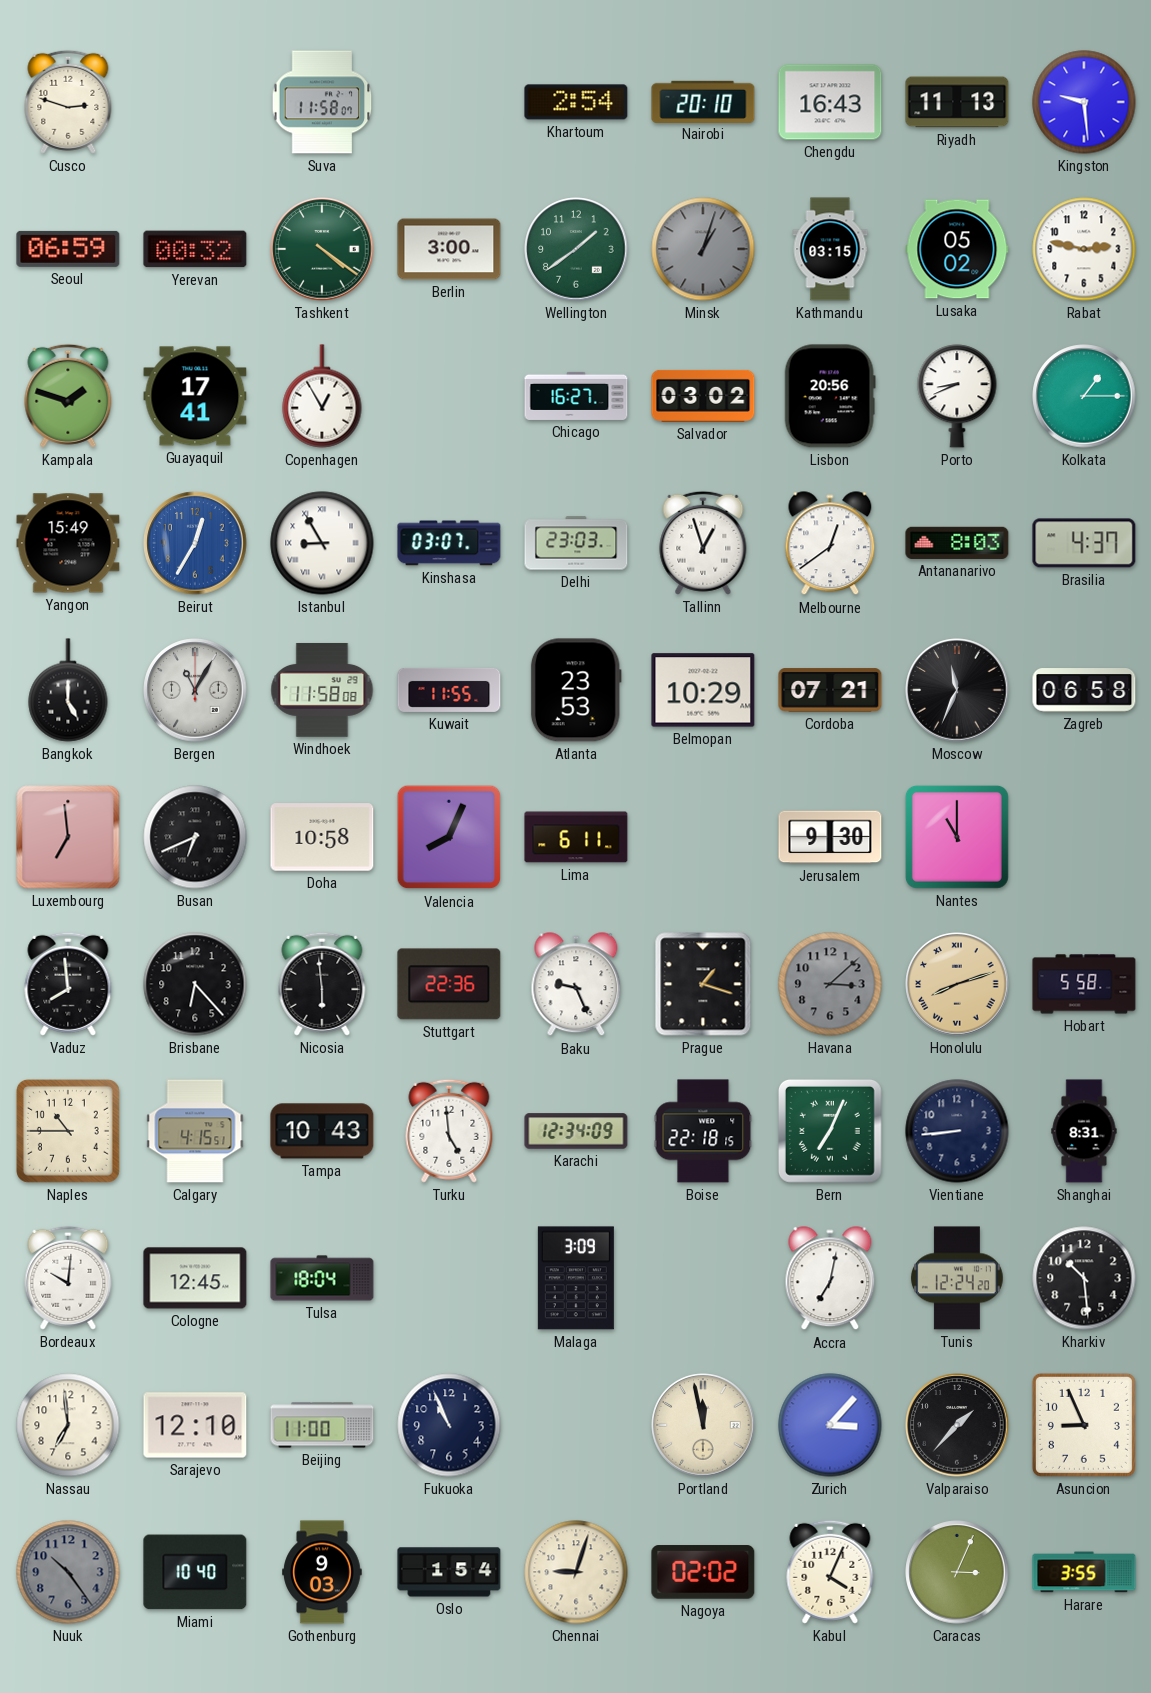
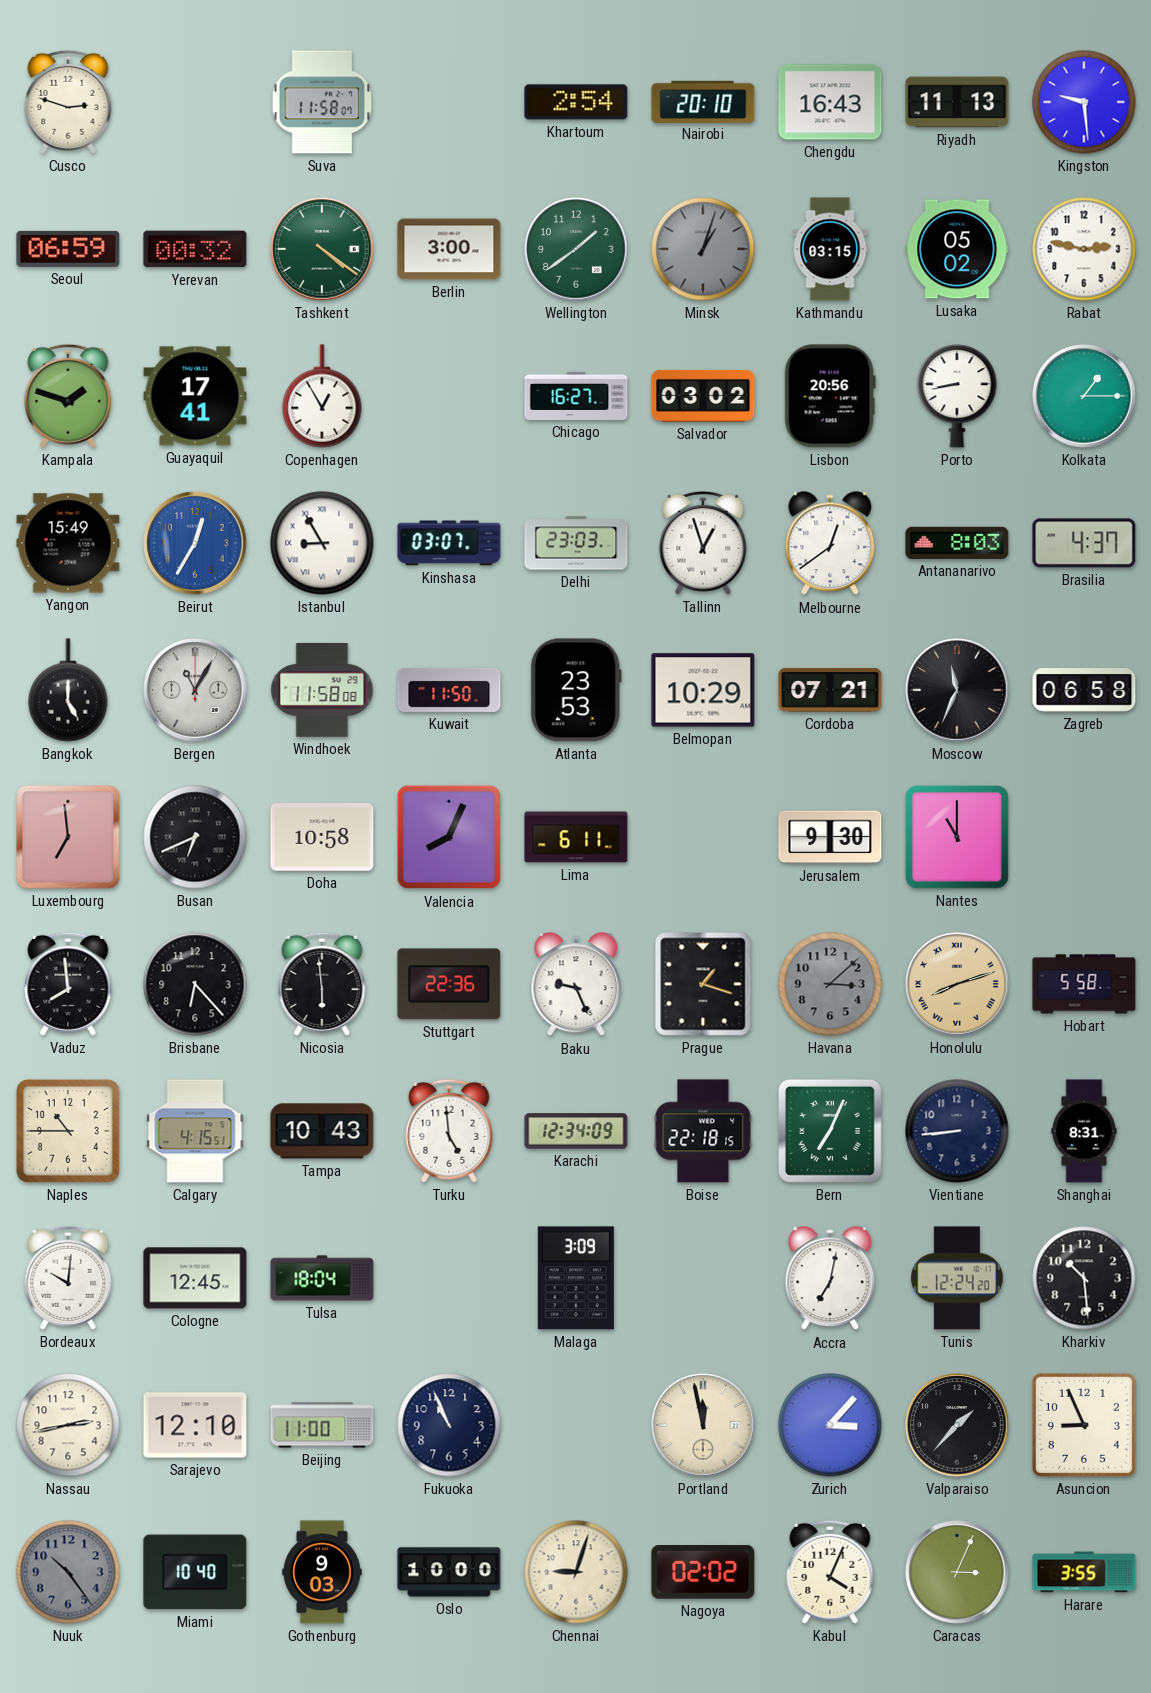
Porto: 8:41 -> 8:43
Kuwait: 11:55 -> 11:50
Nassau: 6:59 -> 2:43
Oslo: 1:54 -> 10:00
